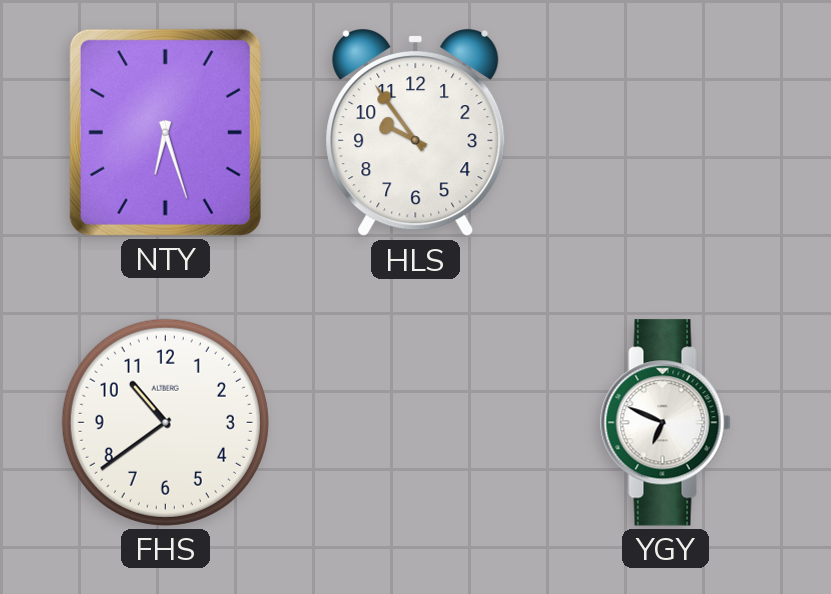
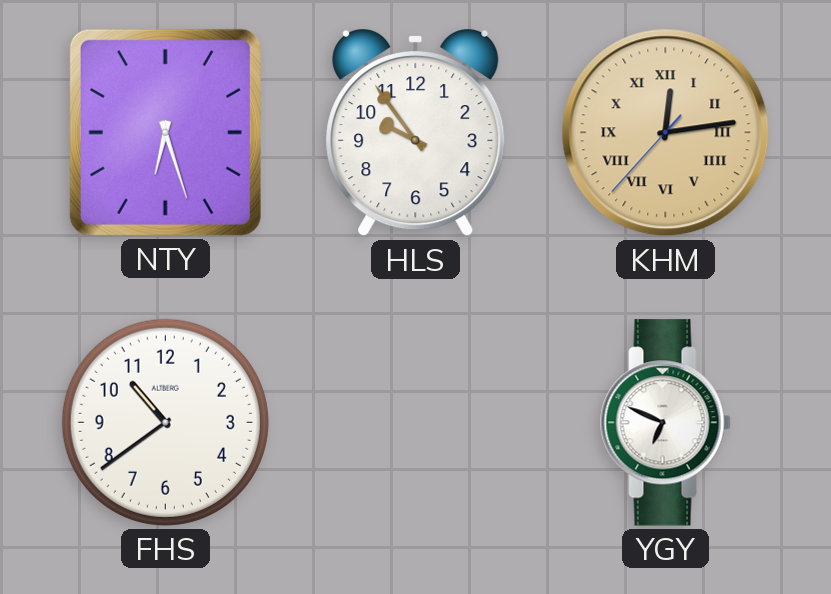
KHM: none -> 12:13
